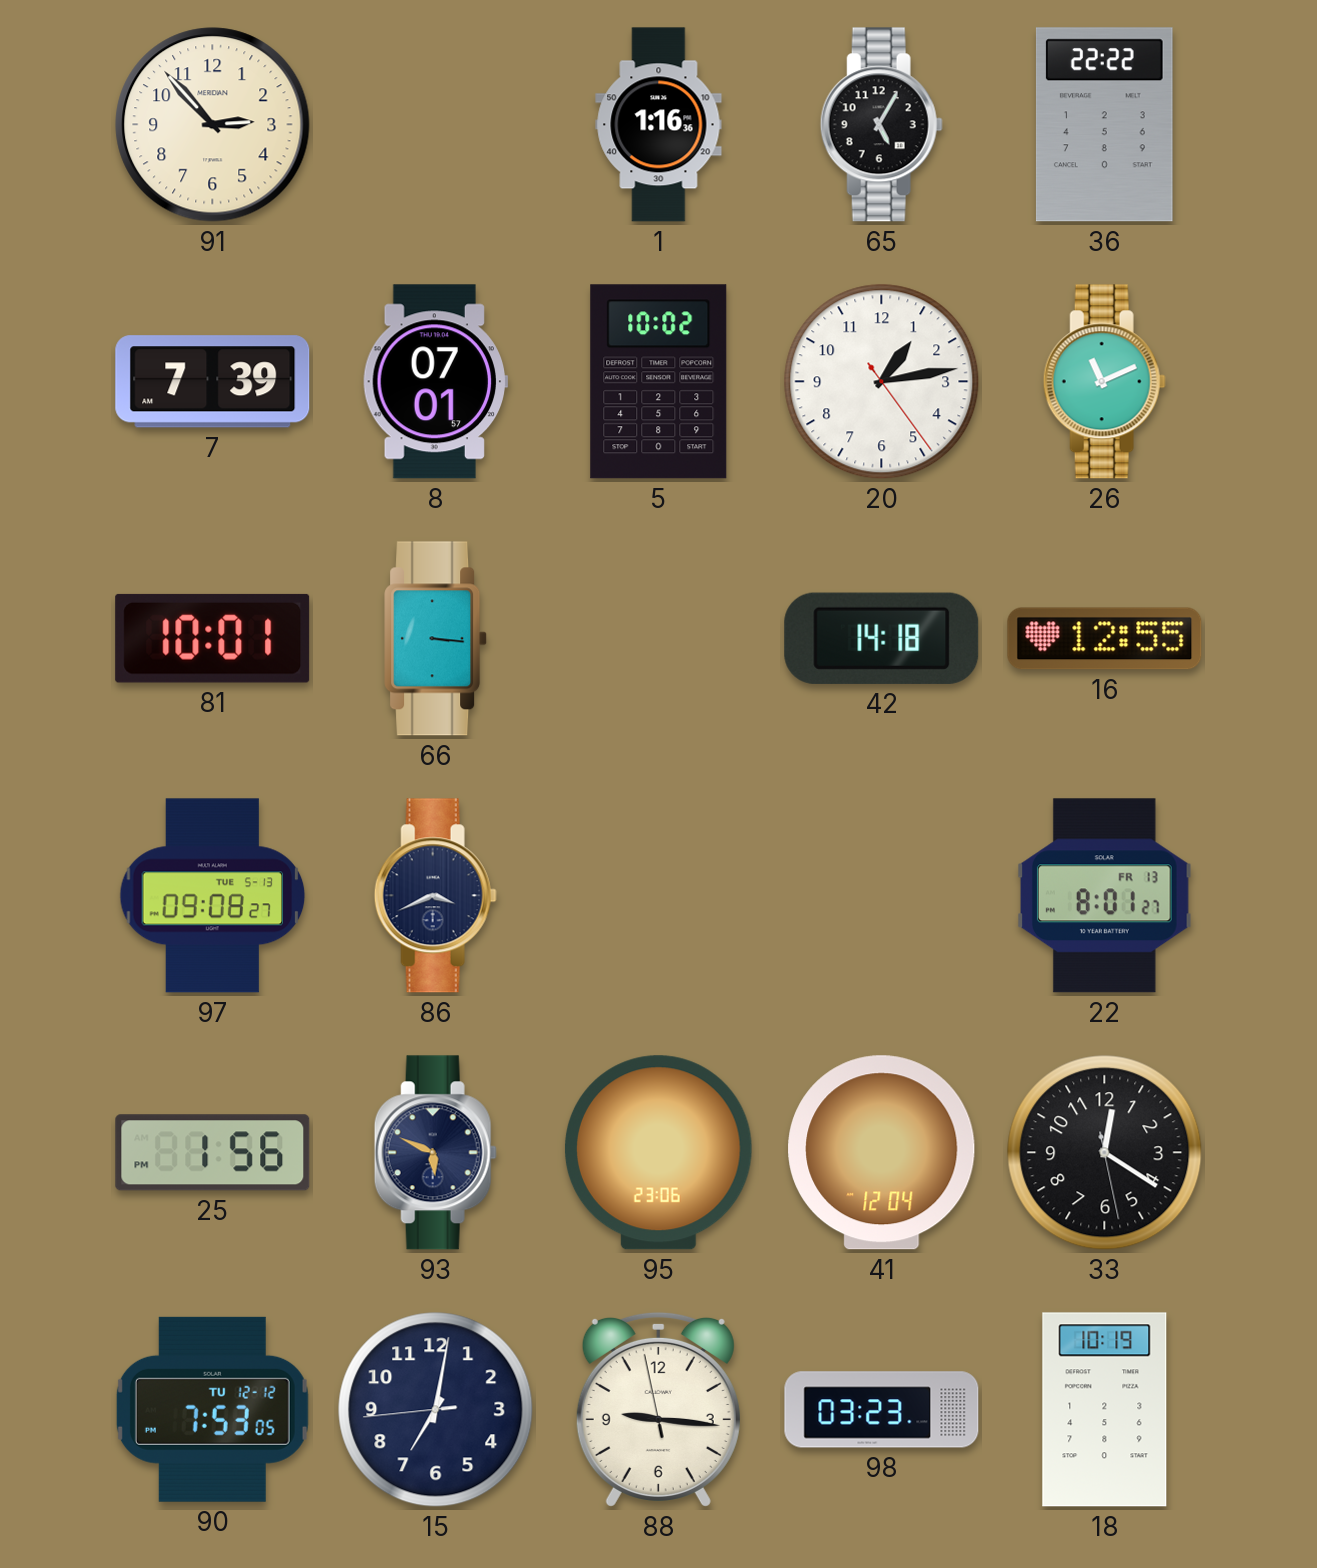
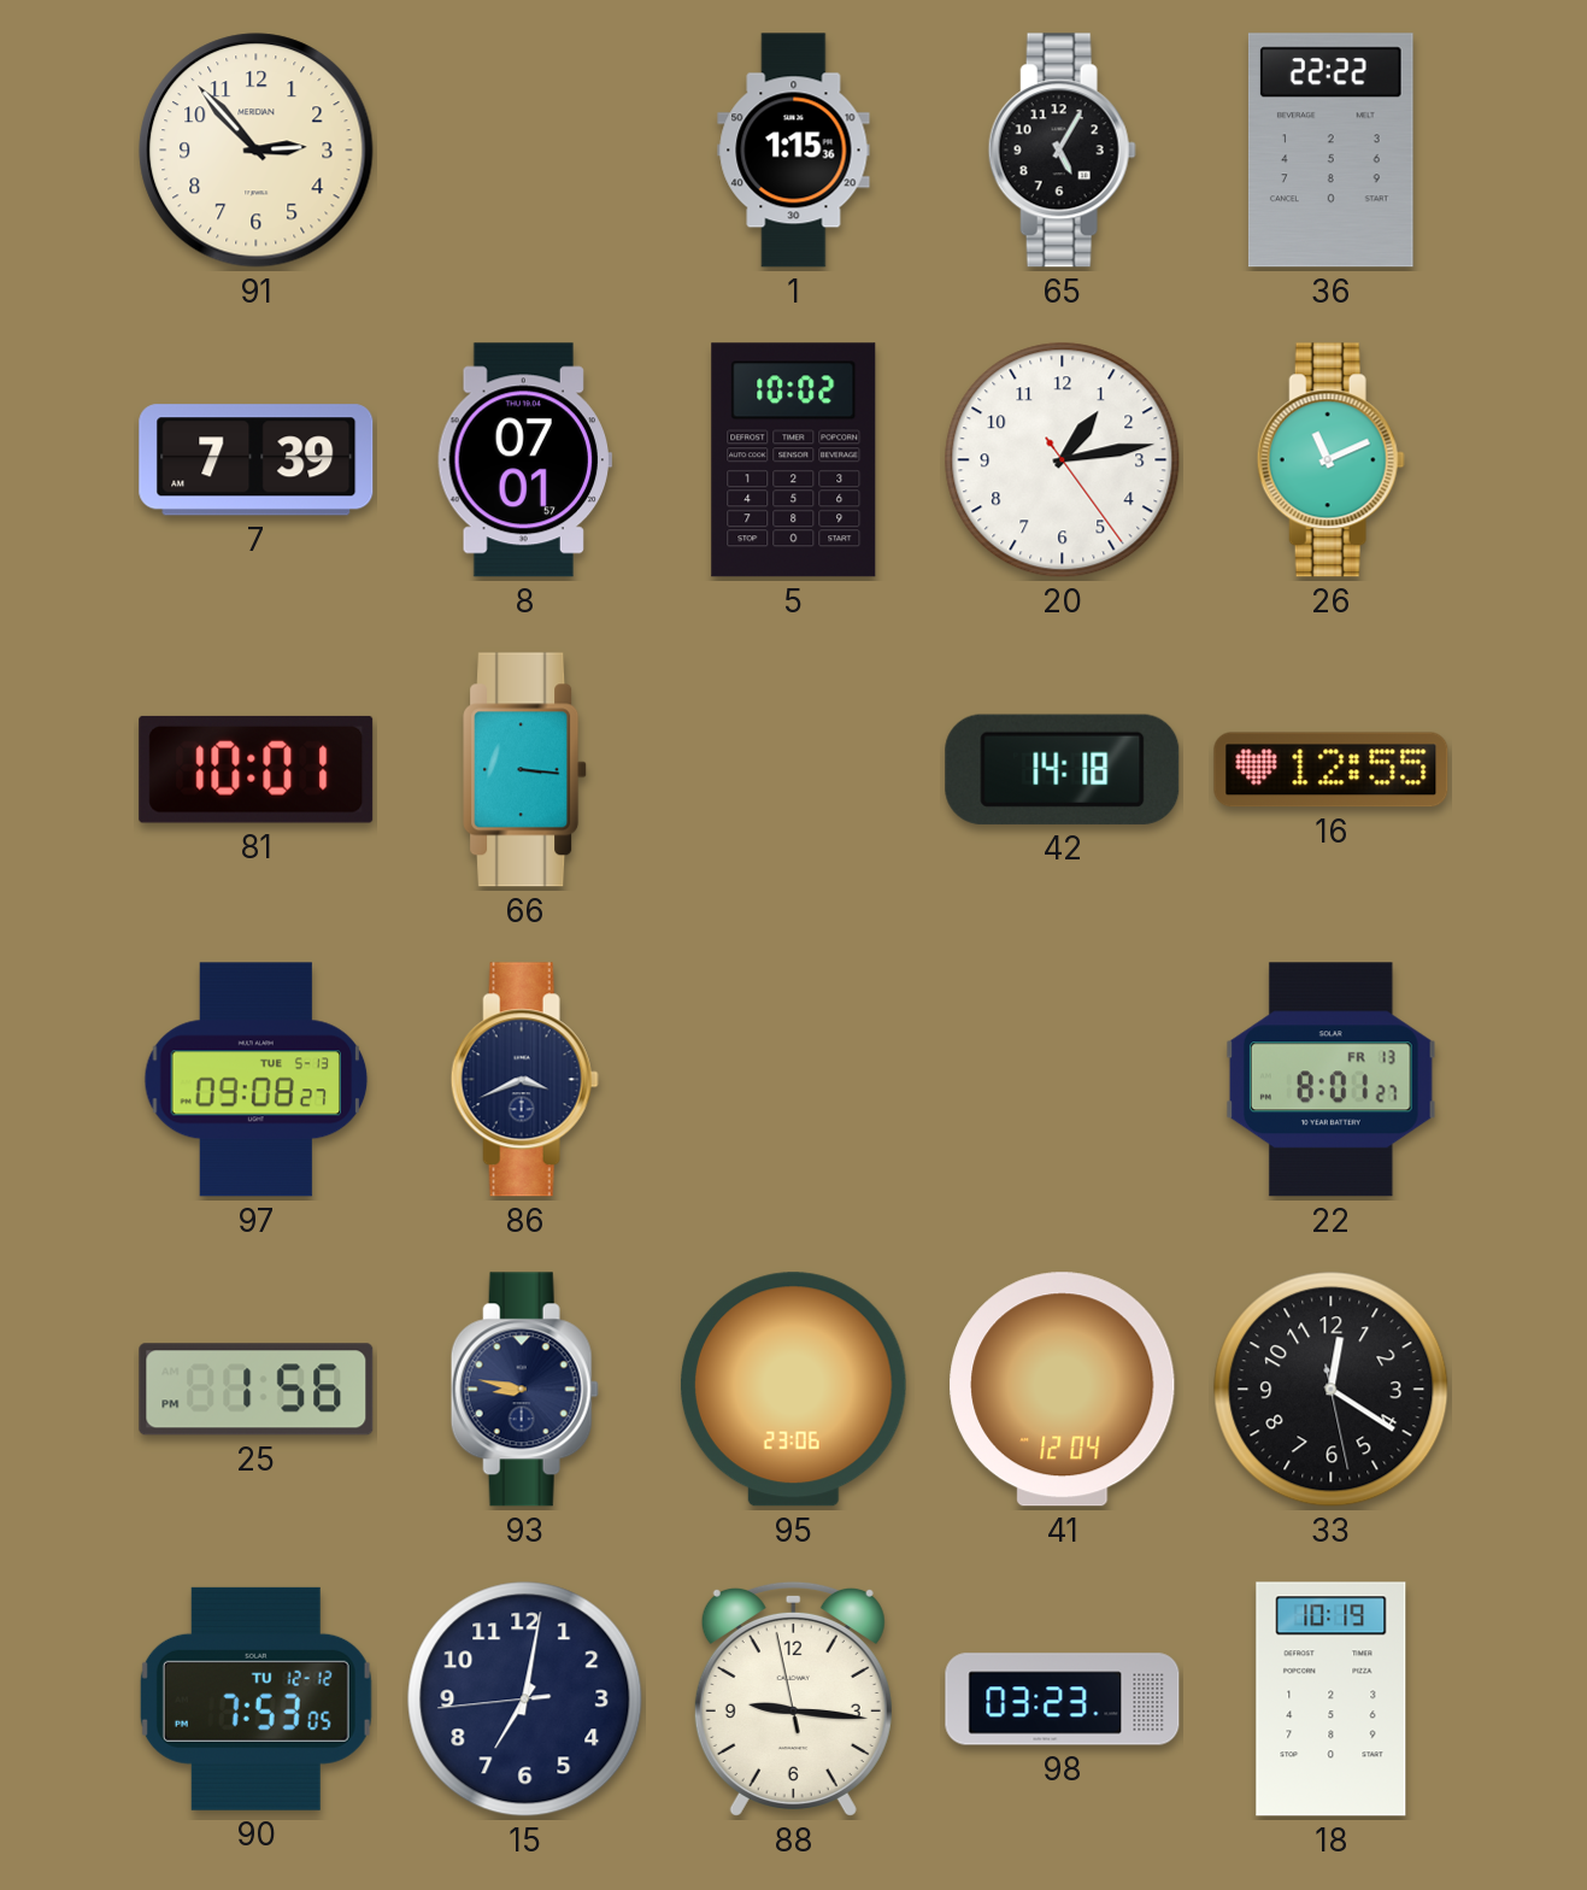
1: 1:16 -> 1:15
93: 5:49 -> 8:47
